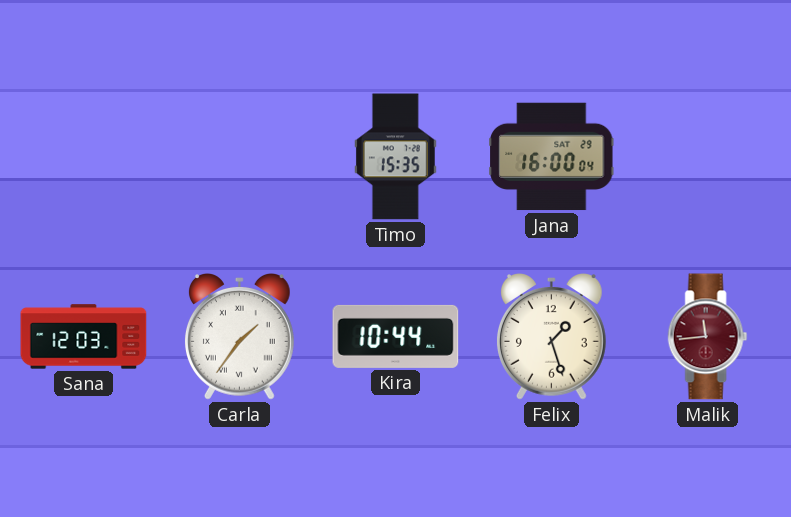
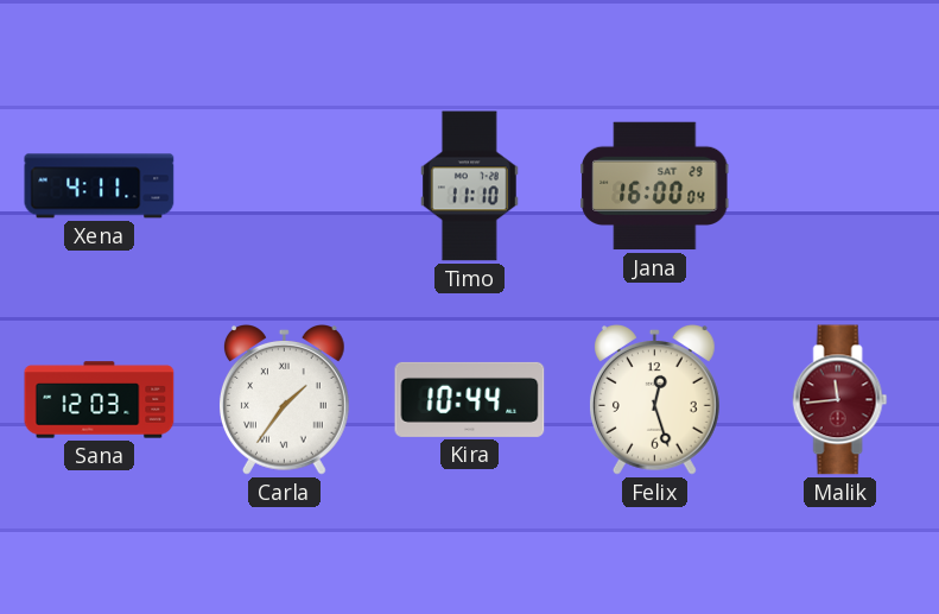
Xena: none -> 4:11
Timo: 15:35 -> 11:10
Felix: 1:27 -> 12:27
